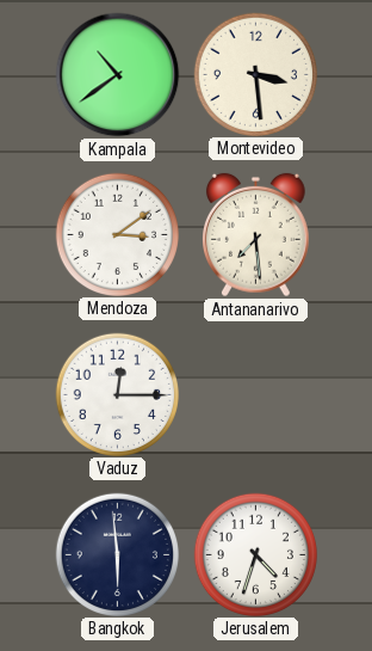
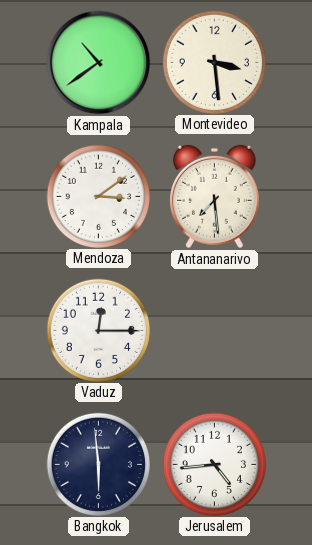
Jerusalem: 4:33 -> 4:44
